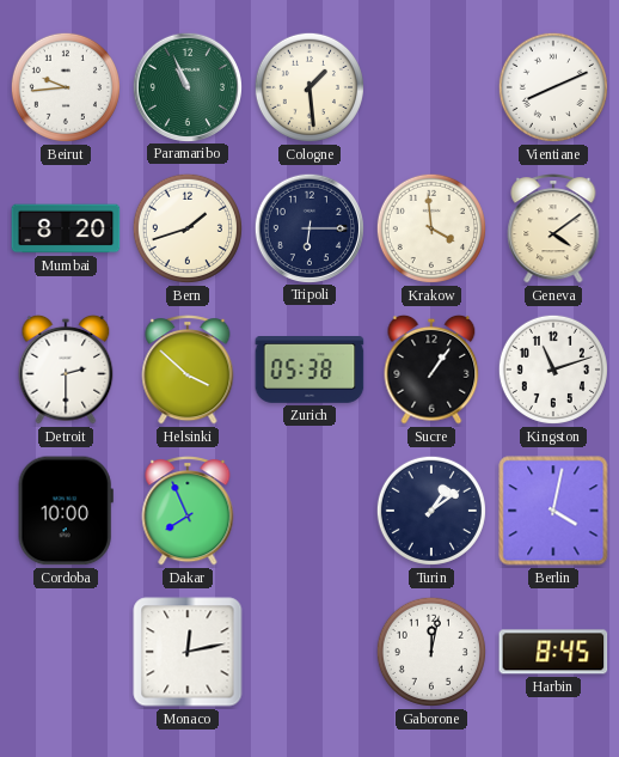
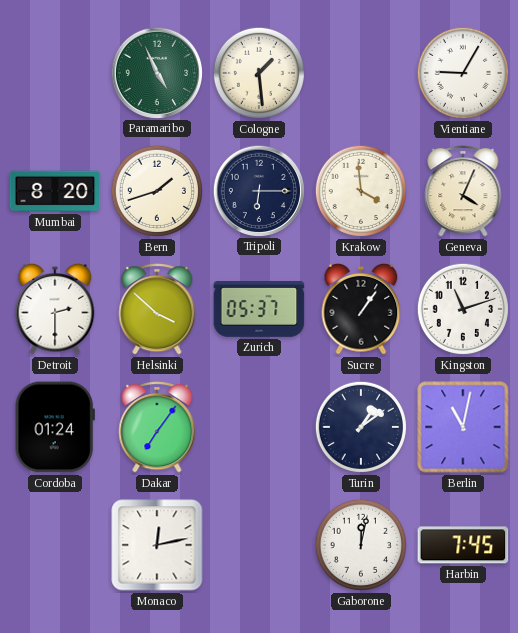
Beirut: 9:44 -> none
Paramaribo: 10:56 -> 4:56
Vientiane: 8:11 -> 9:05
Geneva: 4:09 -> 4:04
Zurich: 05:38 -> 05:37
Cordoba: 10:00 -> 01:24
Dakar: 7:56 -> 7:06
Berlin: 4:02 -> 11:02
Harbin: 8:45 -> 7:45
